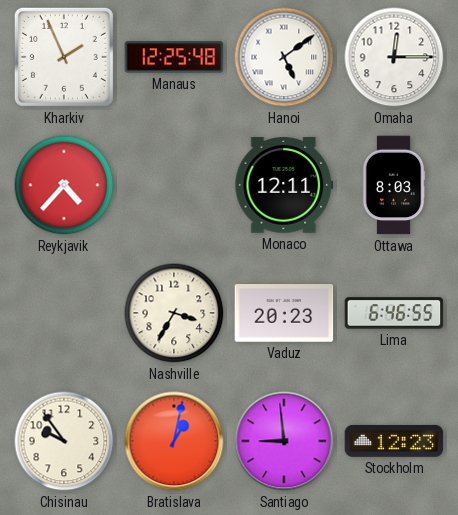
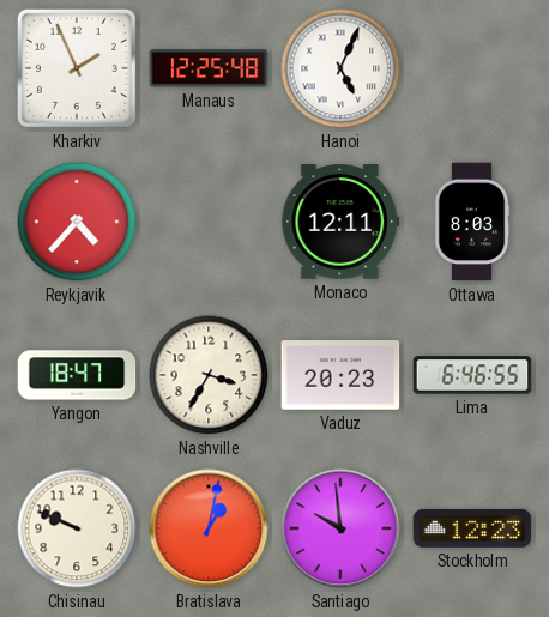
Hanoi: 5:09 -> 5:04
Omaha: 12:15 -> none
Yangon: none -> 18:47
Chisinau: 9:54 -> 9:49
Santiago: 8:59 -> 9:59
